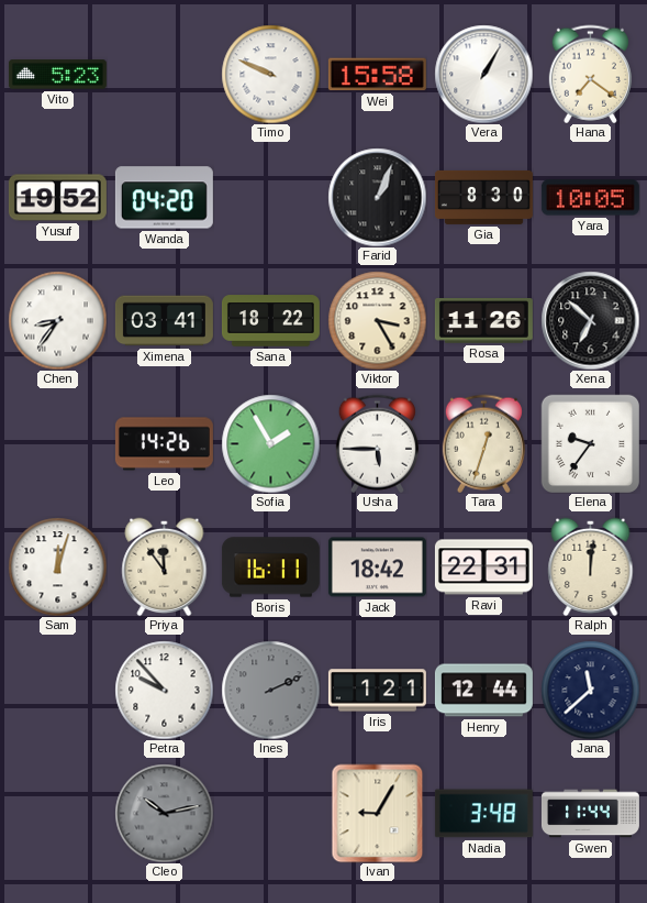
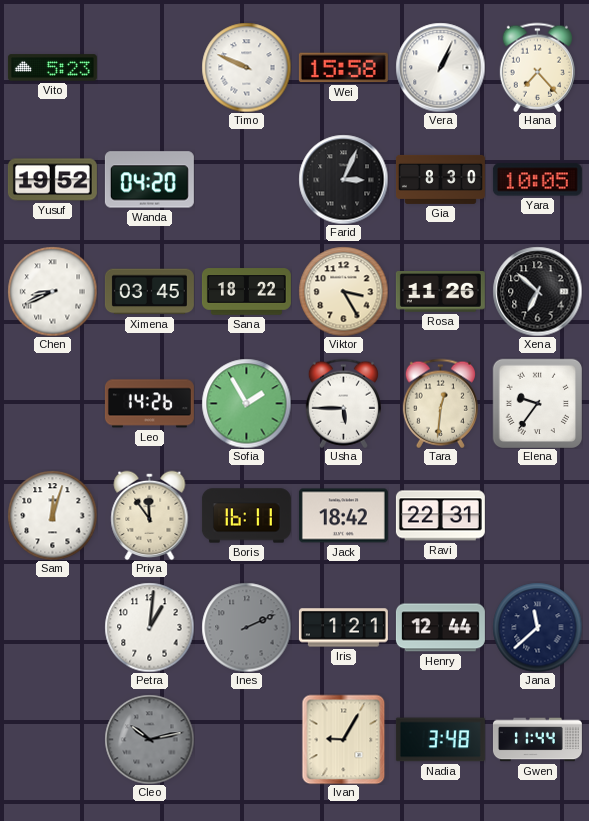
Vera: 1:05 -> 1:04
Hana: 7:21 -> 7:23
Farid: 1:04 -> 3:04
Chen: 8:36 -> 8:41
Ximena: 03:41 -> 03:45
Tara: 12:33 -> 12:31
Ralph: 12:01 -> none
Petra: 9:53 -> 1:01
